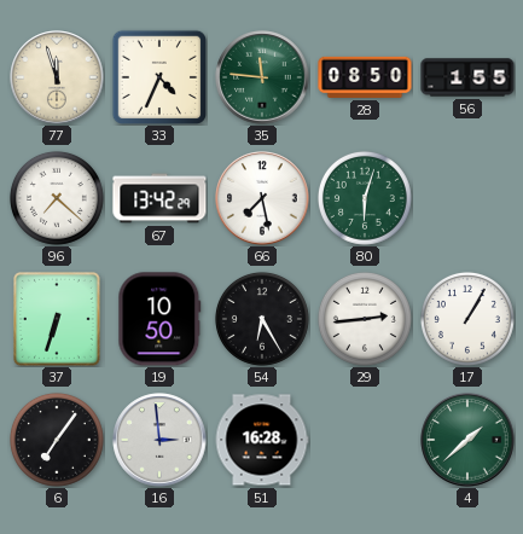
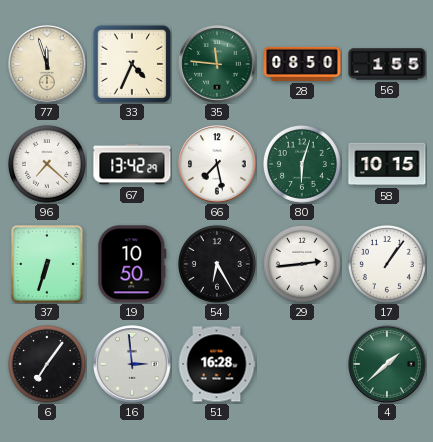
58: none -> 10:15
17: 1:05 -> 1:06
